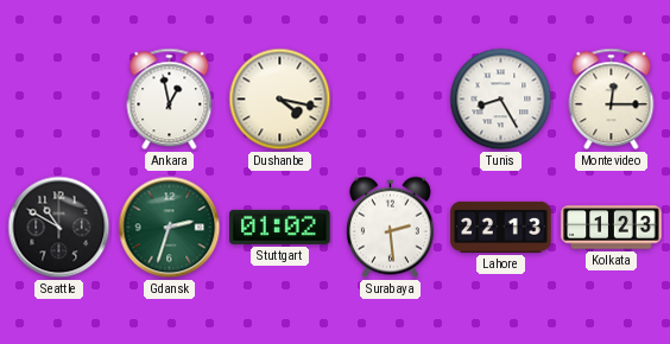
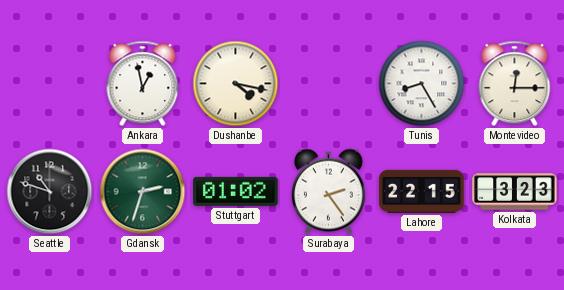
Seattle: 10:50 -> 10:48
Surabaya: 2:29 -> 2:24
Lahore: 22:13 -> 22:15
Kolkata: 1:23 -> 3:23
